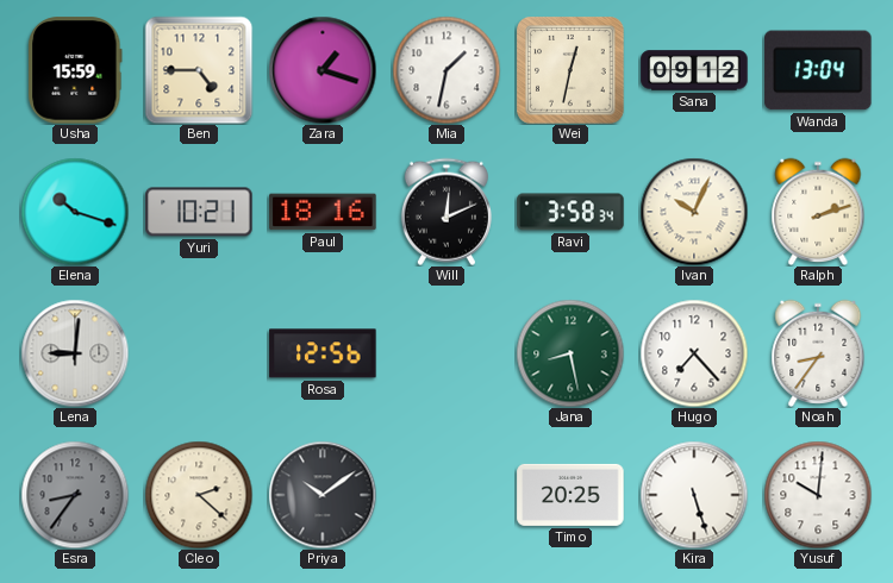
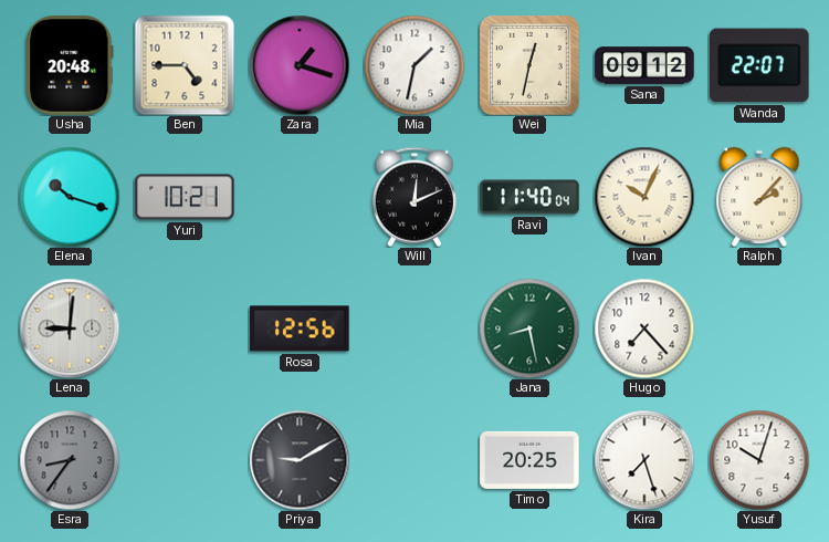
Usha: 15:59 -> 20:48
Wanda: 13:04 -> 22:07
Paul: 18:16 -> none
Ravi: 3:58 -> 11:40
Ralph: 2:12 -> 2:07
Noah: 8:36 -> none
Cleo: 2:22 -> none
Priya: 10:09 -> 9:10
Kira: 5:27 -> 7:27
Yusuf: 10:01 -> 10:03
